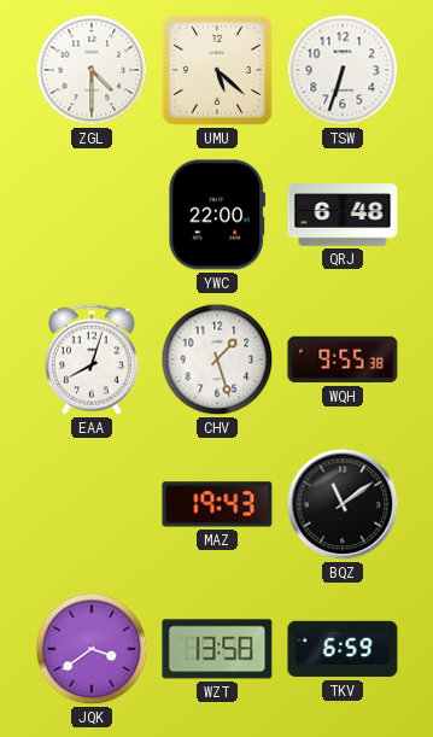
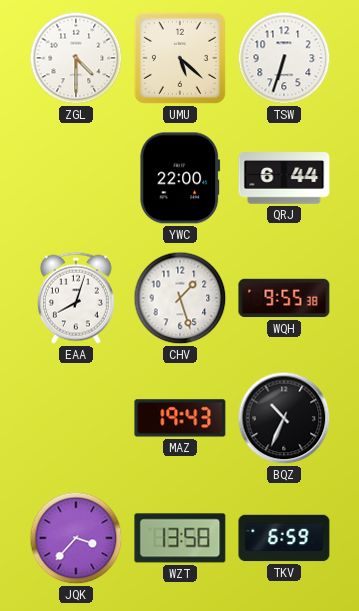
QRJ: 6:48 -> 6:44
BQZ: 11:09 -> 10:34
JQK: 3:39 -> 3:37
